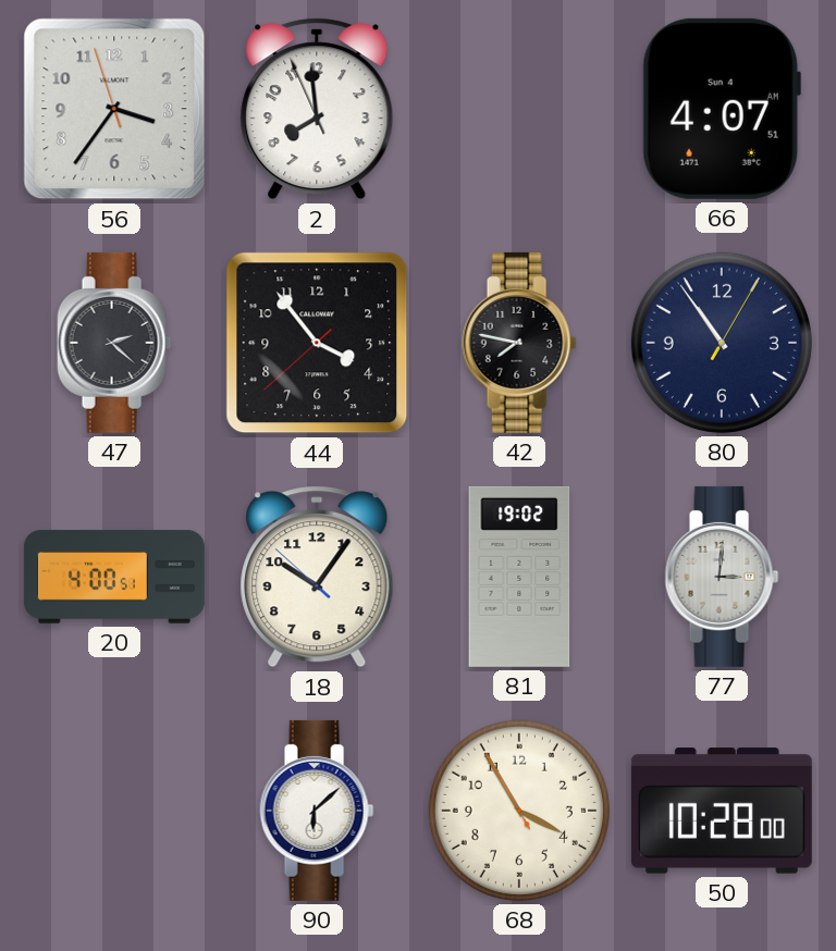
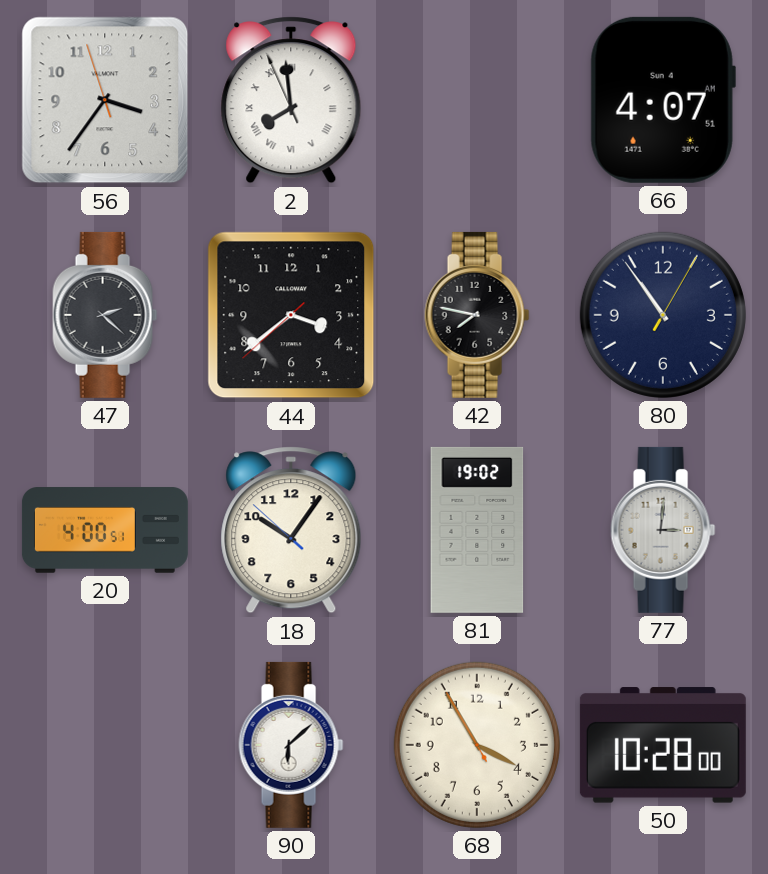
2 numerals: Arabic -> Roman
44: 3:53 -> 3:38
